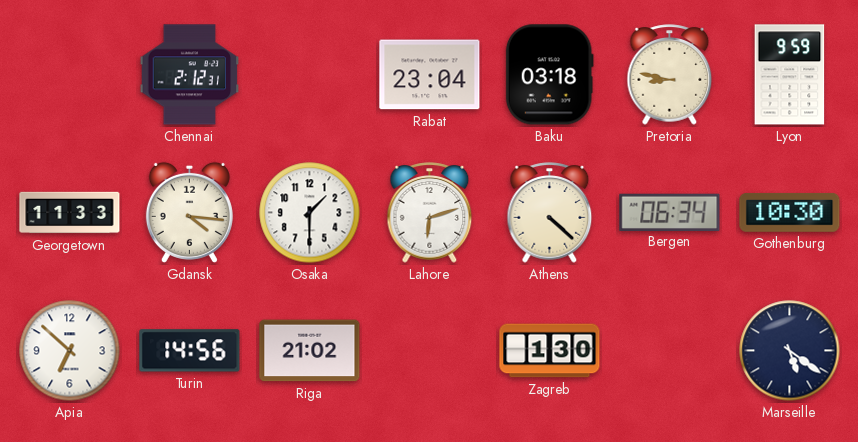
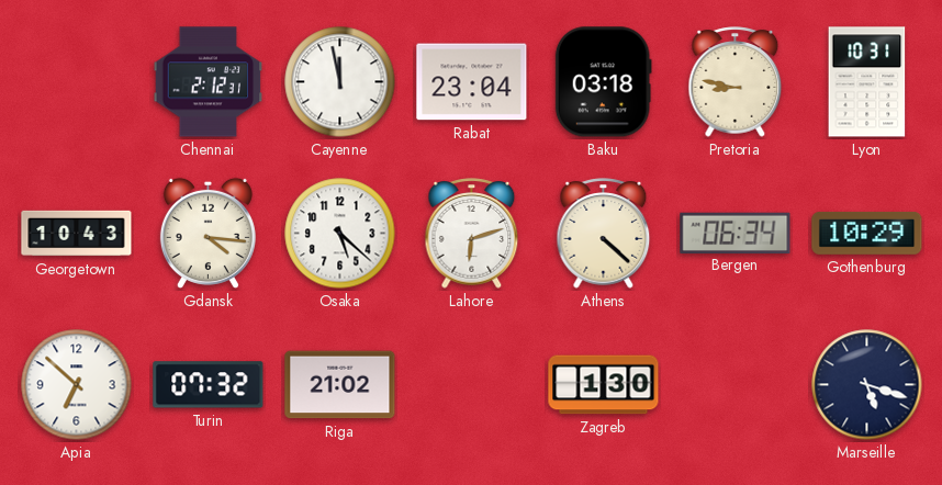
Cayenne: none -> 11:58
Lyon: 9:59 -> 10:31
Georgetown: 11:33 -> 10:43
Osaka: 1:30 -> 5:22
Gothenburg: 10:30 -> 10:29
Turin: 14:56 -> 07:32
Marseille: 5:21 -> 5:18
